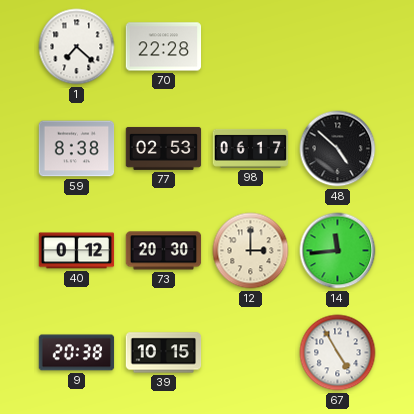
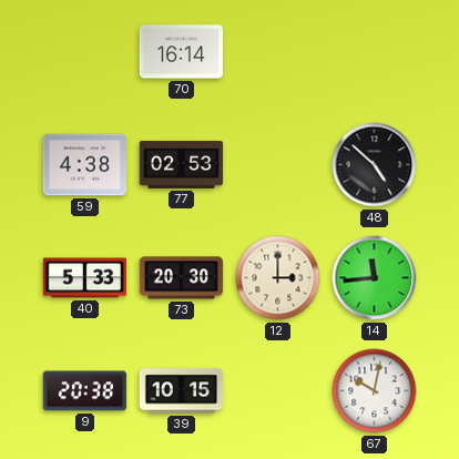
1: 7:22 -> none
70: 22:28 -> 16:14
59: 8:38 -> 4:38
98: 06:17 -> none
40: 0:12 -> 5:33
67: 4:55 -> 10:02
